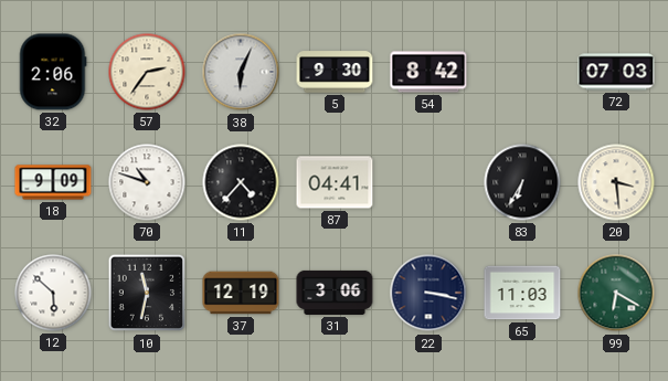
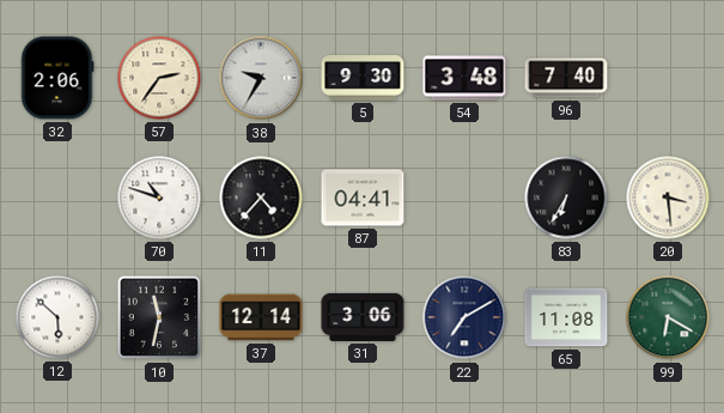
38: 6:04 -> 9:35
54: 8:42 -> 3:48
96: none -> 7:40
72: 07:03 -> none
18: 9:09 -> none
37: 12:19 -> 12:14
22: 3:17 -> 7:10
65: 11:03 -> 11:08
